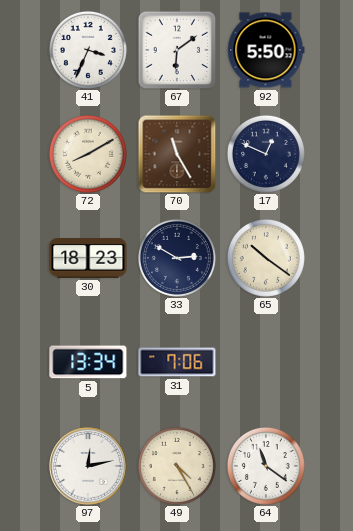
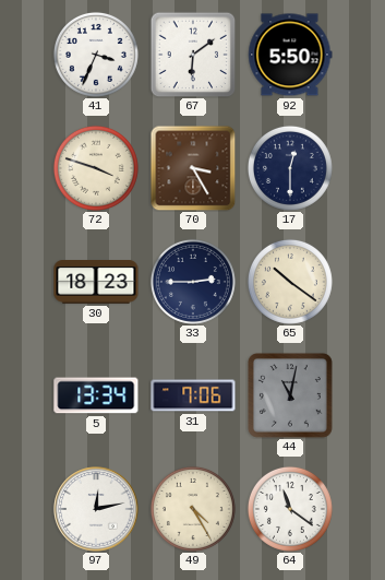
72: 8:10 -> 3:48
70: 11:25 -> 3:25
17: 12:49 -> 12:30
33: 2:50 -> 2:45
44: none -> 11:02
